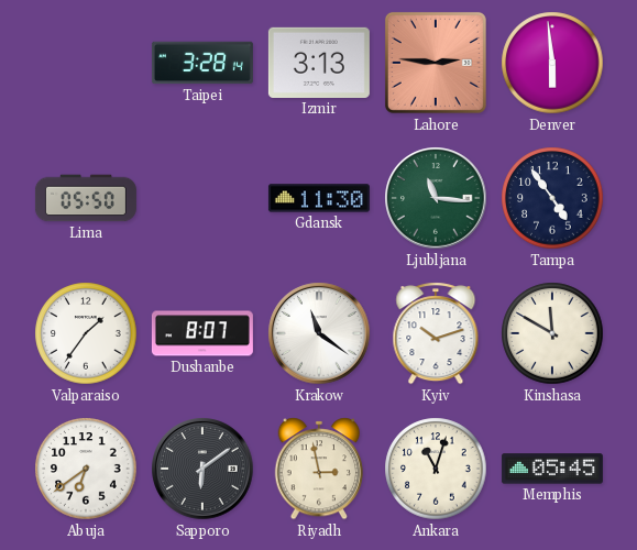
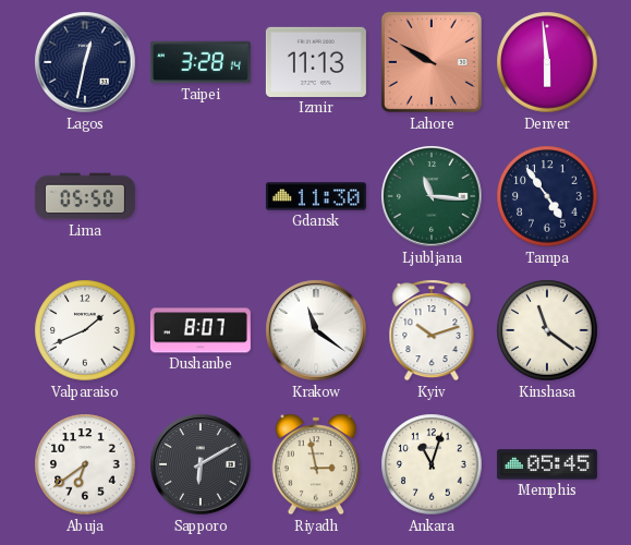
Lagos: none -> 12:32
Izmir: 3:13 -> 11:13
Lahore: 2:46 -> 9:50
Valparaiso: 1:36 -> 1:41
Kinshasa: 11:50 -> 11:21
Sapporo: 6:09 -> 6:10
